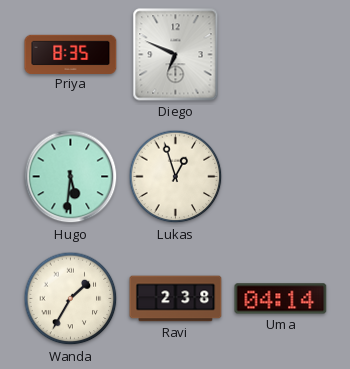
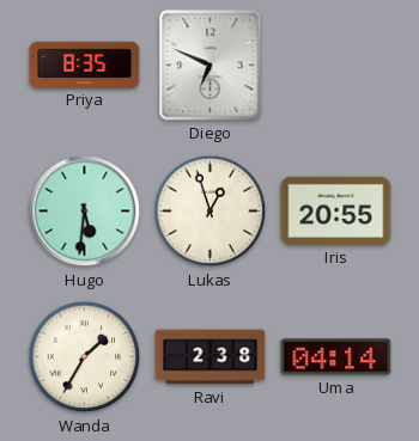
Iris: none -> 20:55
